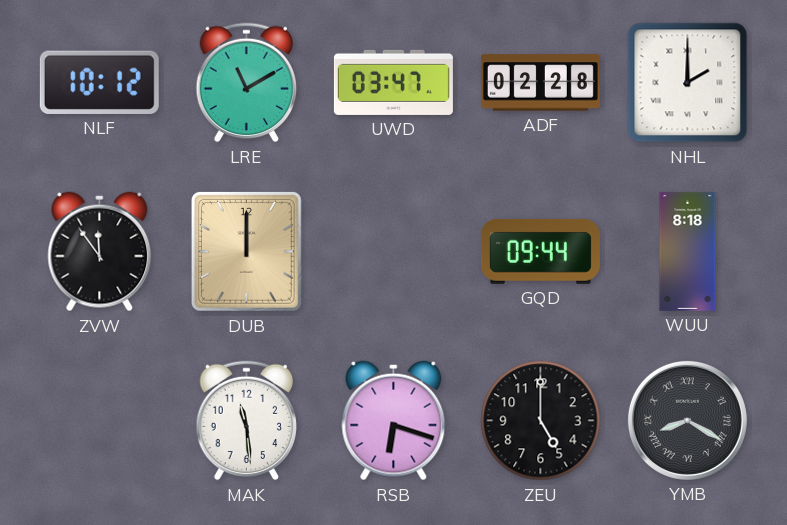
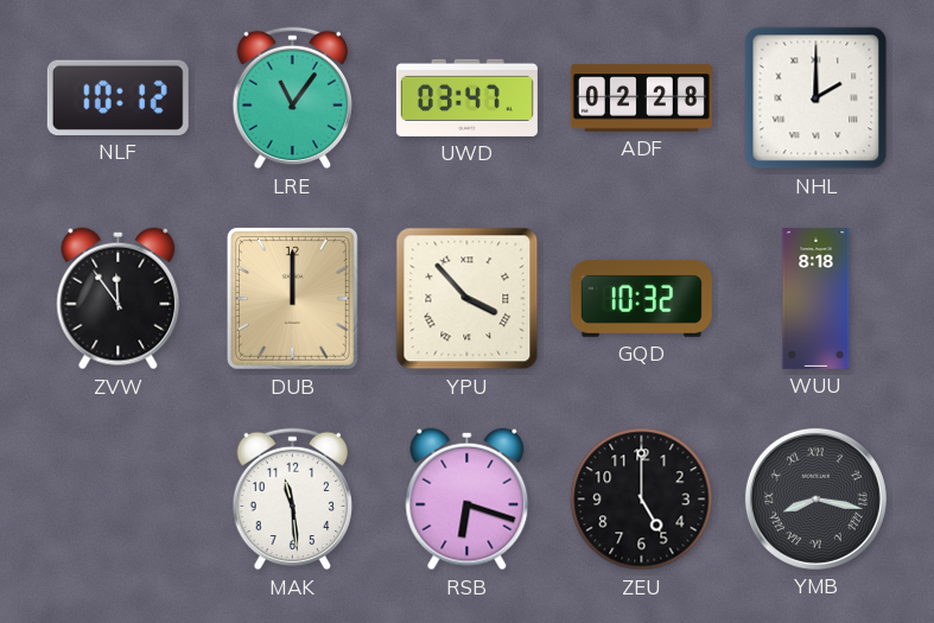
LRE: 11:10 -> 11:06
YPU: none -> 3:53
GQD: 09:44 -> 10:32
YMB: 8:20 -> 8:17
